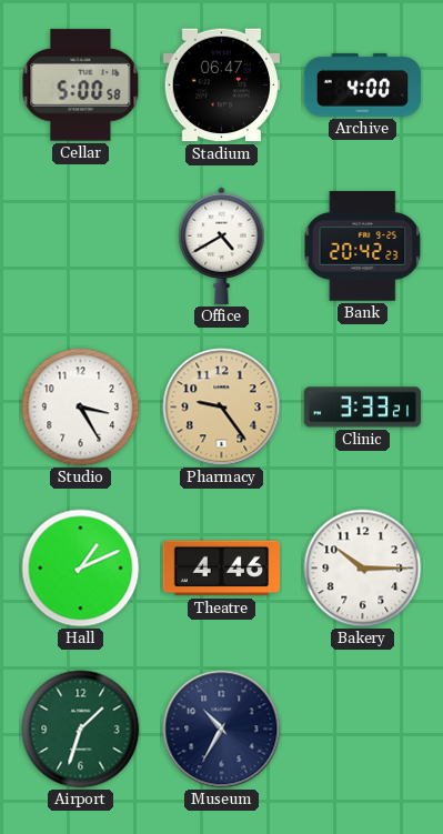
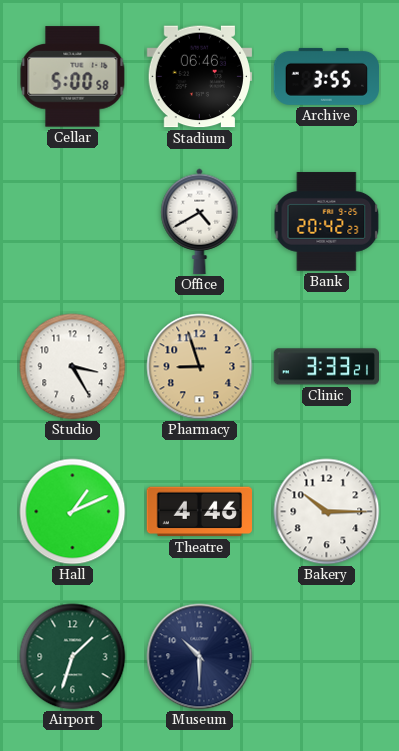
Stadium: 06:47 -> 06:46
Archive: 4:00 -> 3:55
Pharmacy: 9:24 -> 8:57
Museum: 10:35 -> 10:30
